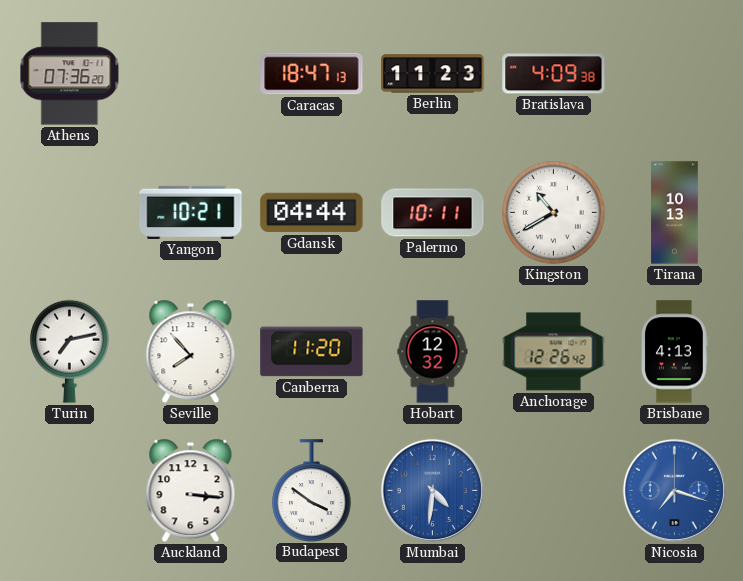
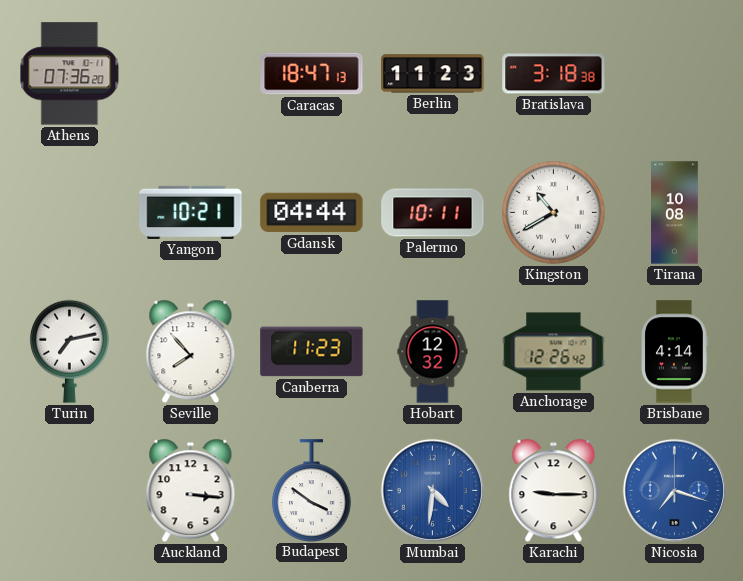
Bratislava: 4:09 -> 3:18
Tirana: 10:13 -> 10:08
Canberra: 11:20 -> 11:23
Brisbane: 4:13 -> 4:14
Karachi: none -> 9:15
